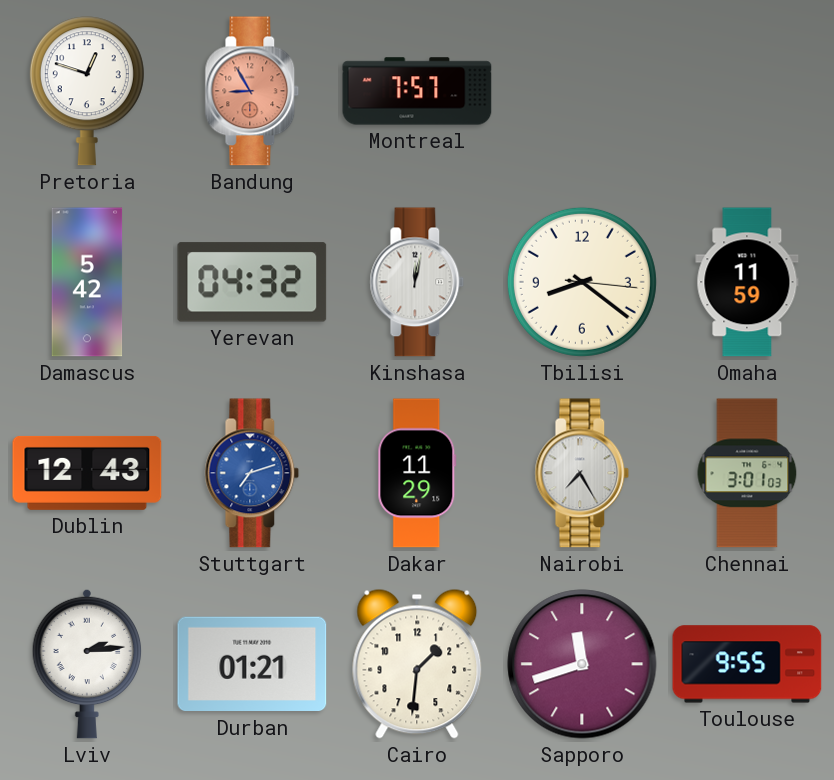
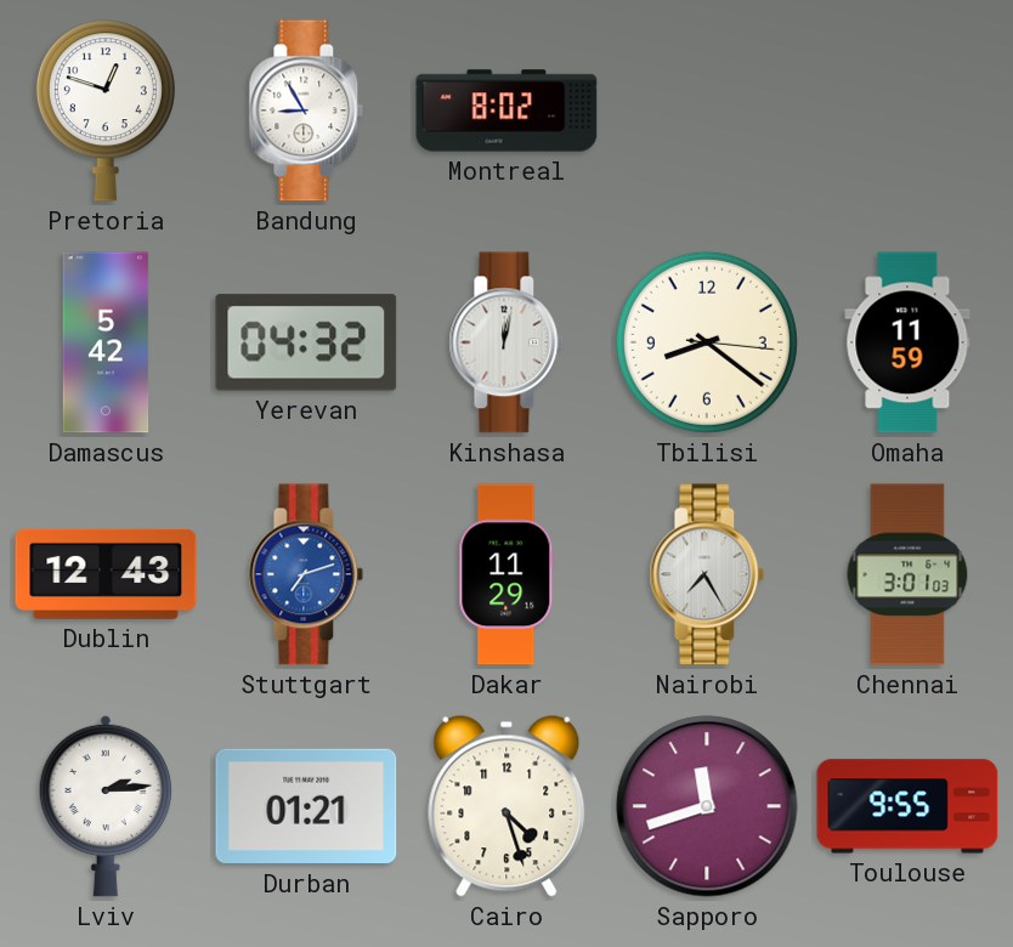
Bandung dial: salmon -> white
Montreal: 7:57 -> 8:02
Cairo: 1:31 -> 4:27
